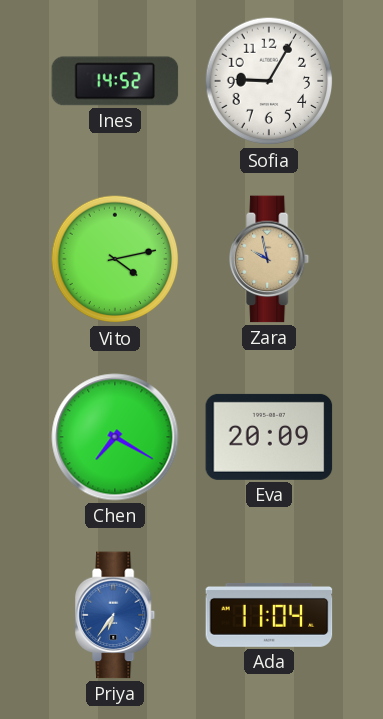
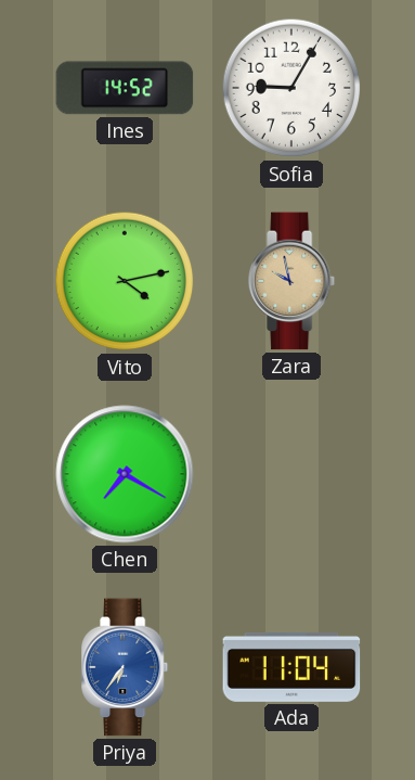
Eva: 20:09 -> none
